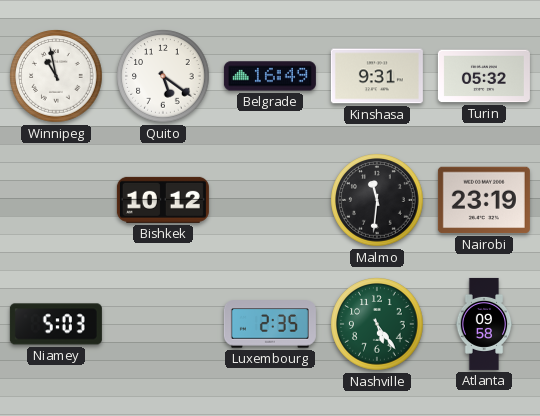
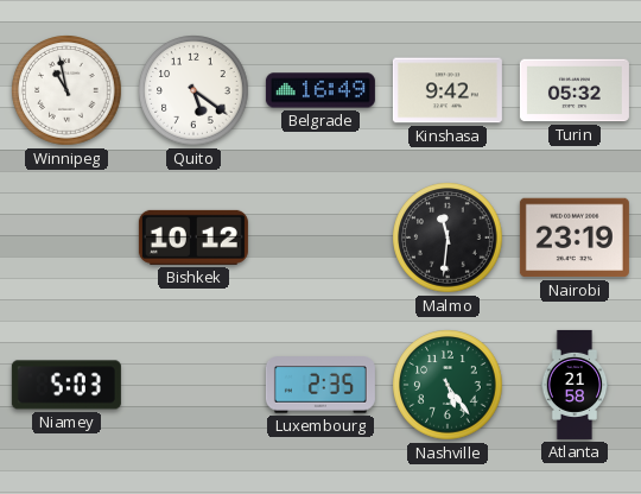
Kinshasa: 9:31 -> 9:42
Atlanta: 09:58 -> 21:58
